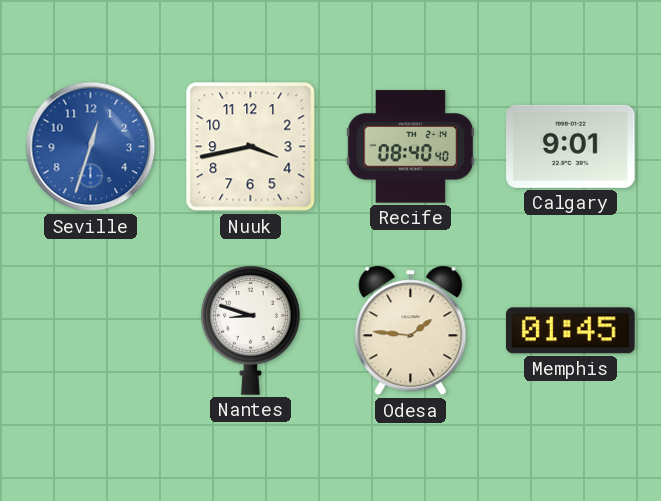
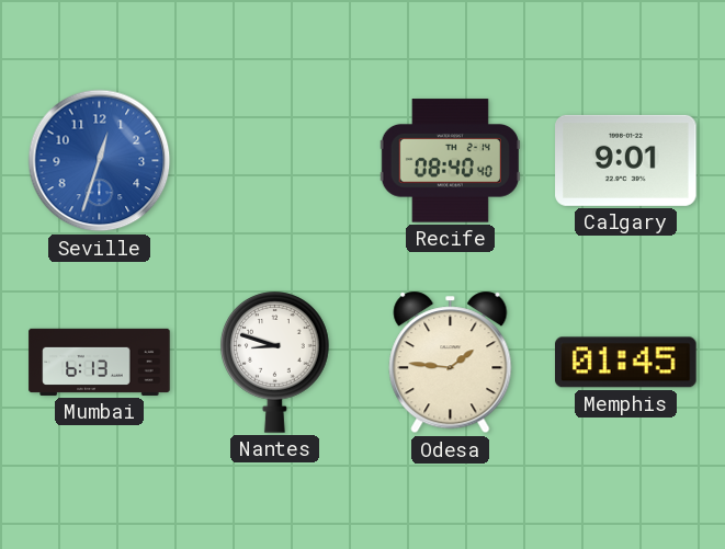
Nuuk: 3:43 -> none
Mumbai: none -> 6:13
